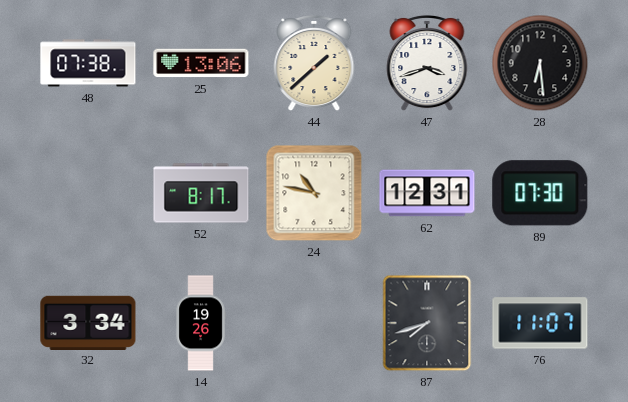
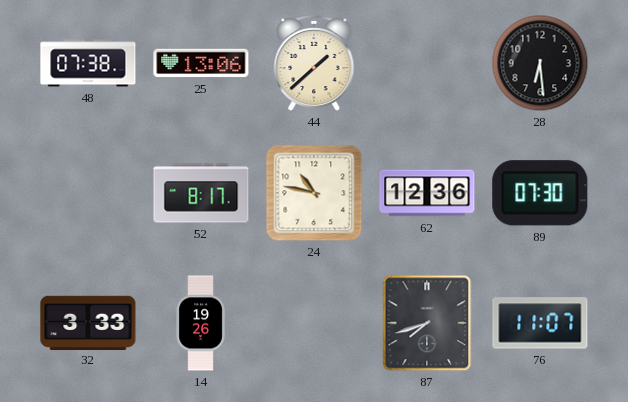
47: 3:42 -> none
62: 12:31 -> 12:36
32: 3:34 -> 3:33
